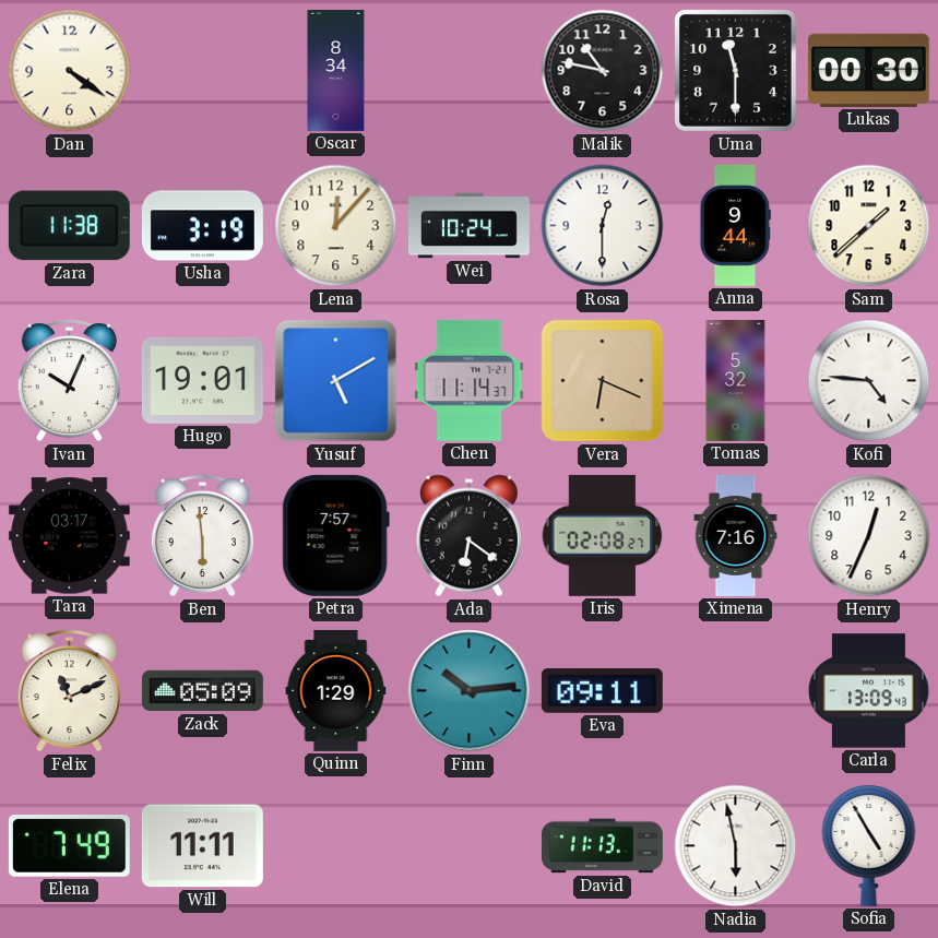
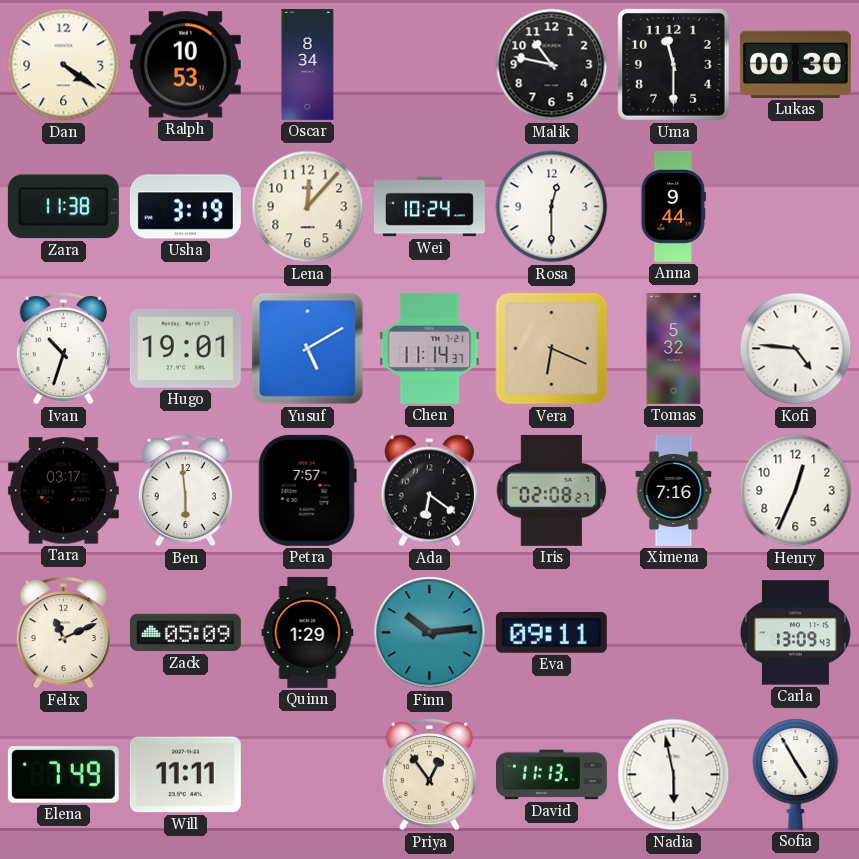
Ralph: none -> 10:53
Sam: 1:38 -> none
Ivan: 10:04 -> 10:33
Priya: none -> 12:54
